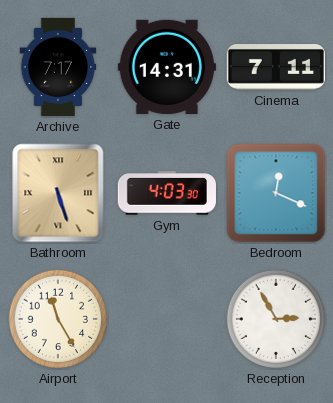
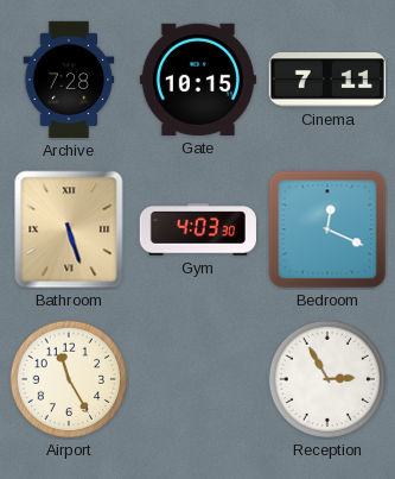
Archive: 7:17 -> 7:28
Gate: 14:31 -> 10:15
